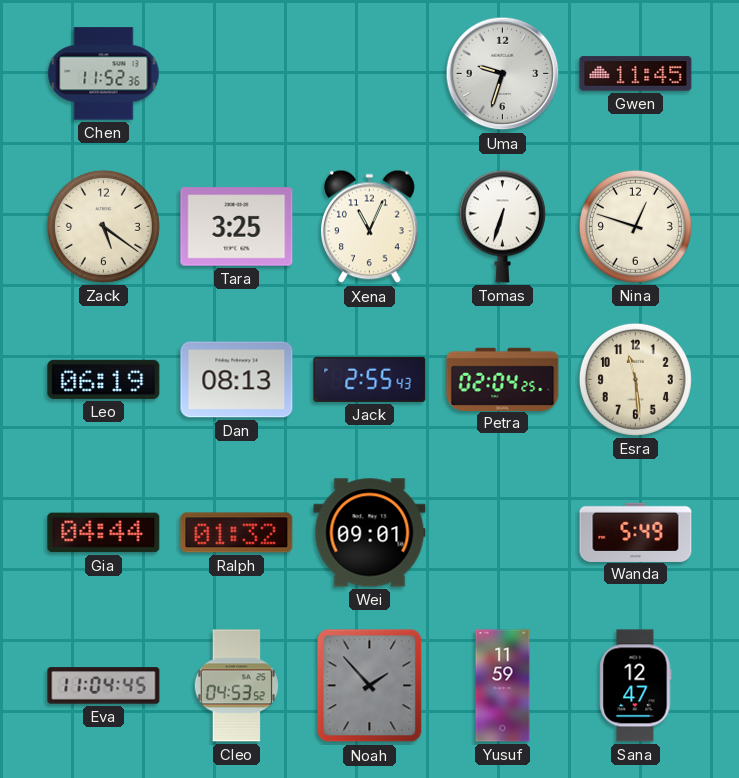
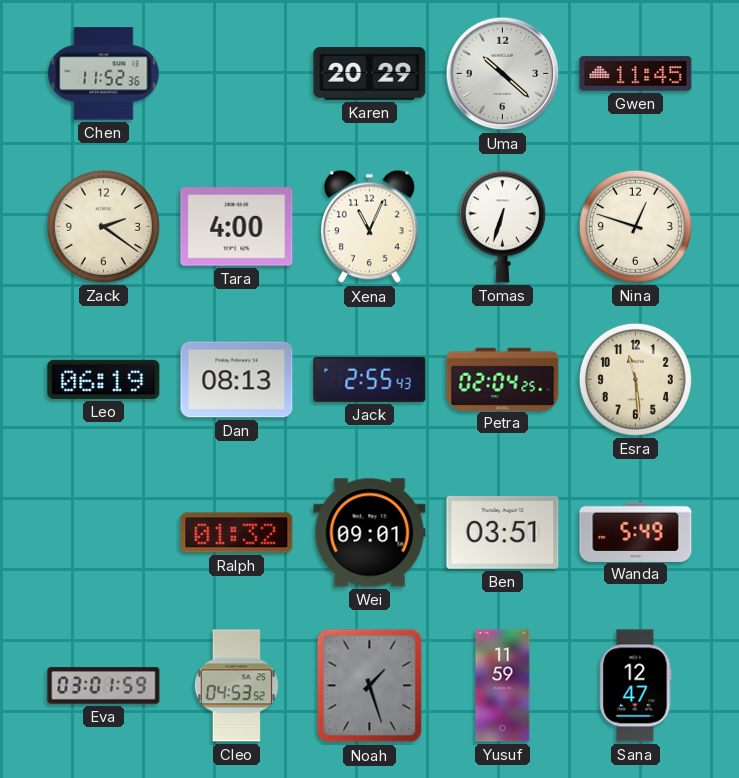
Karen: none -> 20:29
Uma: 9:33 -> 10:22
Zack: 5:21 -> 2:21
Tara: 3:25 -> 4:00
Gia: 04:44 -> none
Ben: none -> 03:51
Eva: 11:04 -> 03:01
Noah: 1:53 -> 1:27
